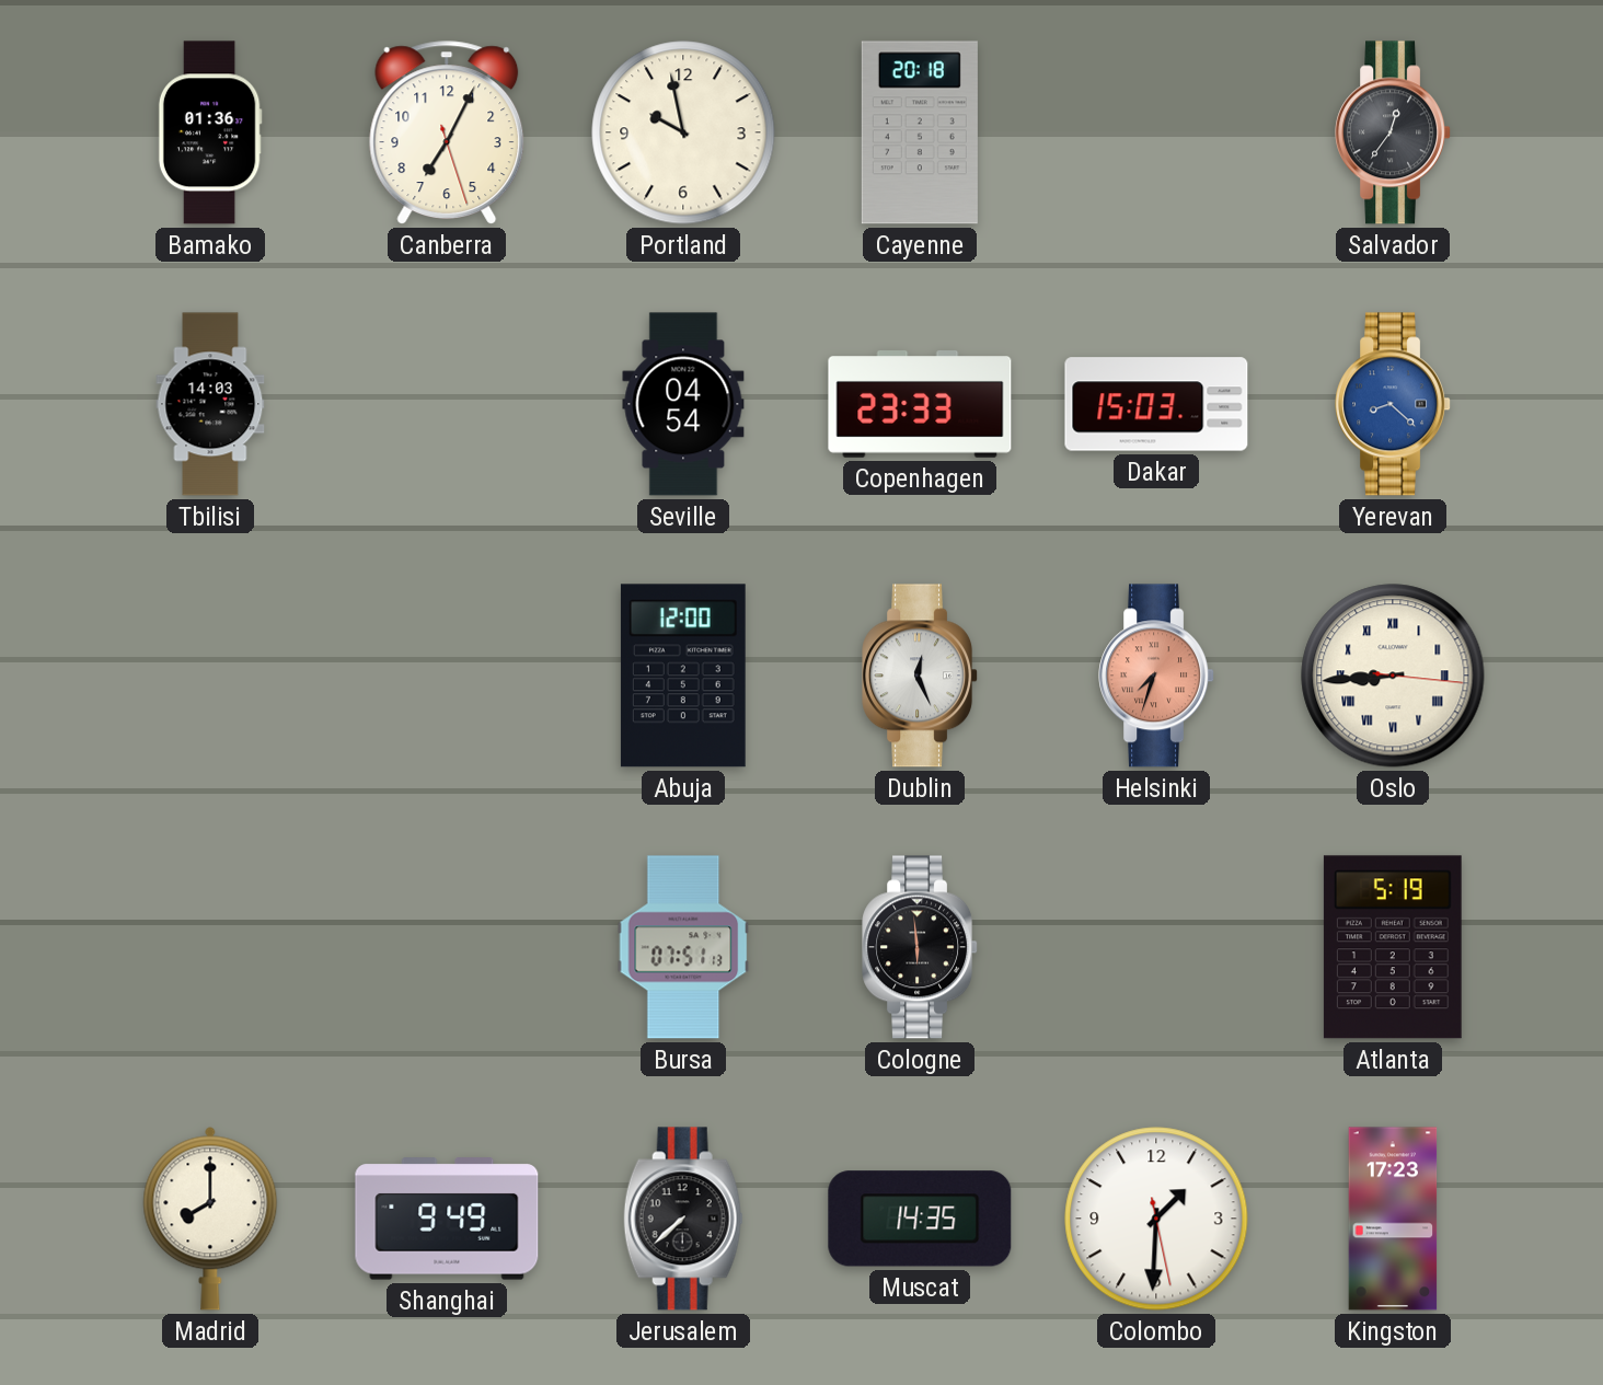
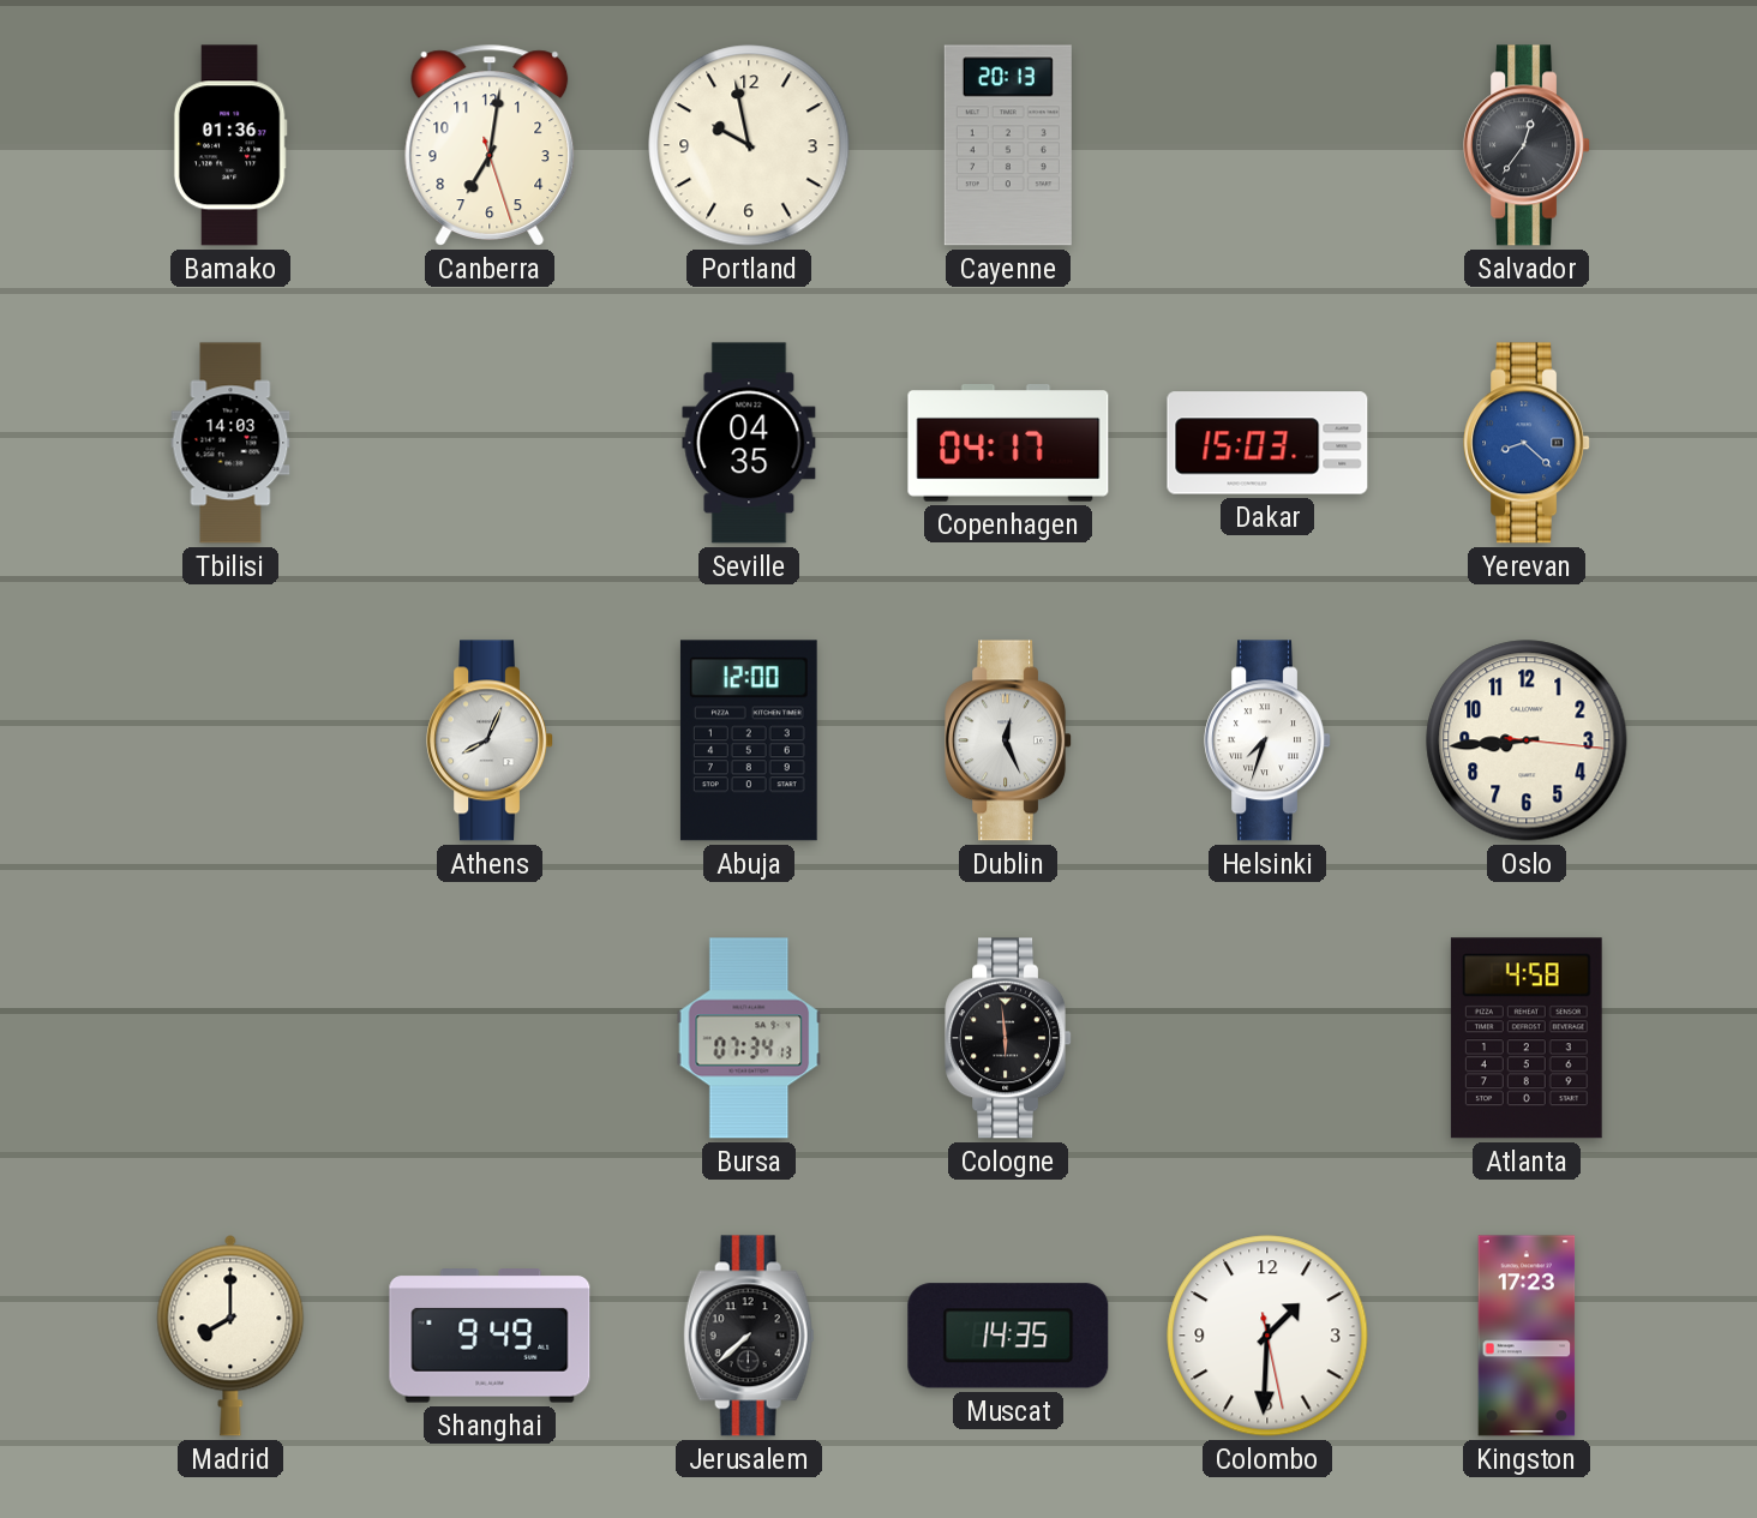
Canberra: 7:04 -> 7:01
Cayenne: 20:18 -> 20:13
Seville: 04:54 -> 04:35
Copenhagen: 23:33 -> 04:17
Athens: none -> 8:04
Helsinki dial: salmon -> white
Oslo numerals: Roman -> Arabic
Bursa: 07:51 -> 07:34
Atlanta: 5:19 -> 4:58
